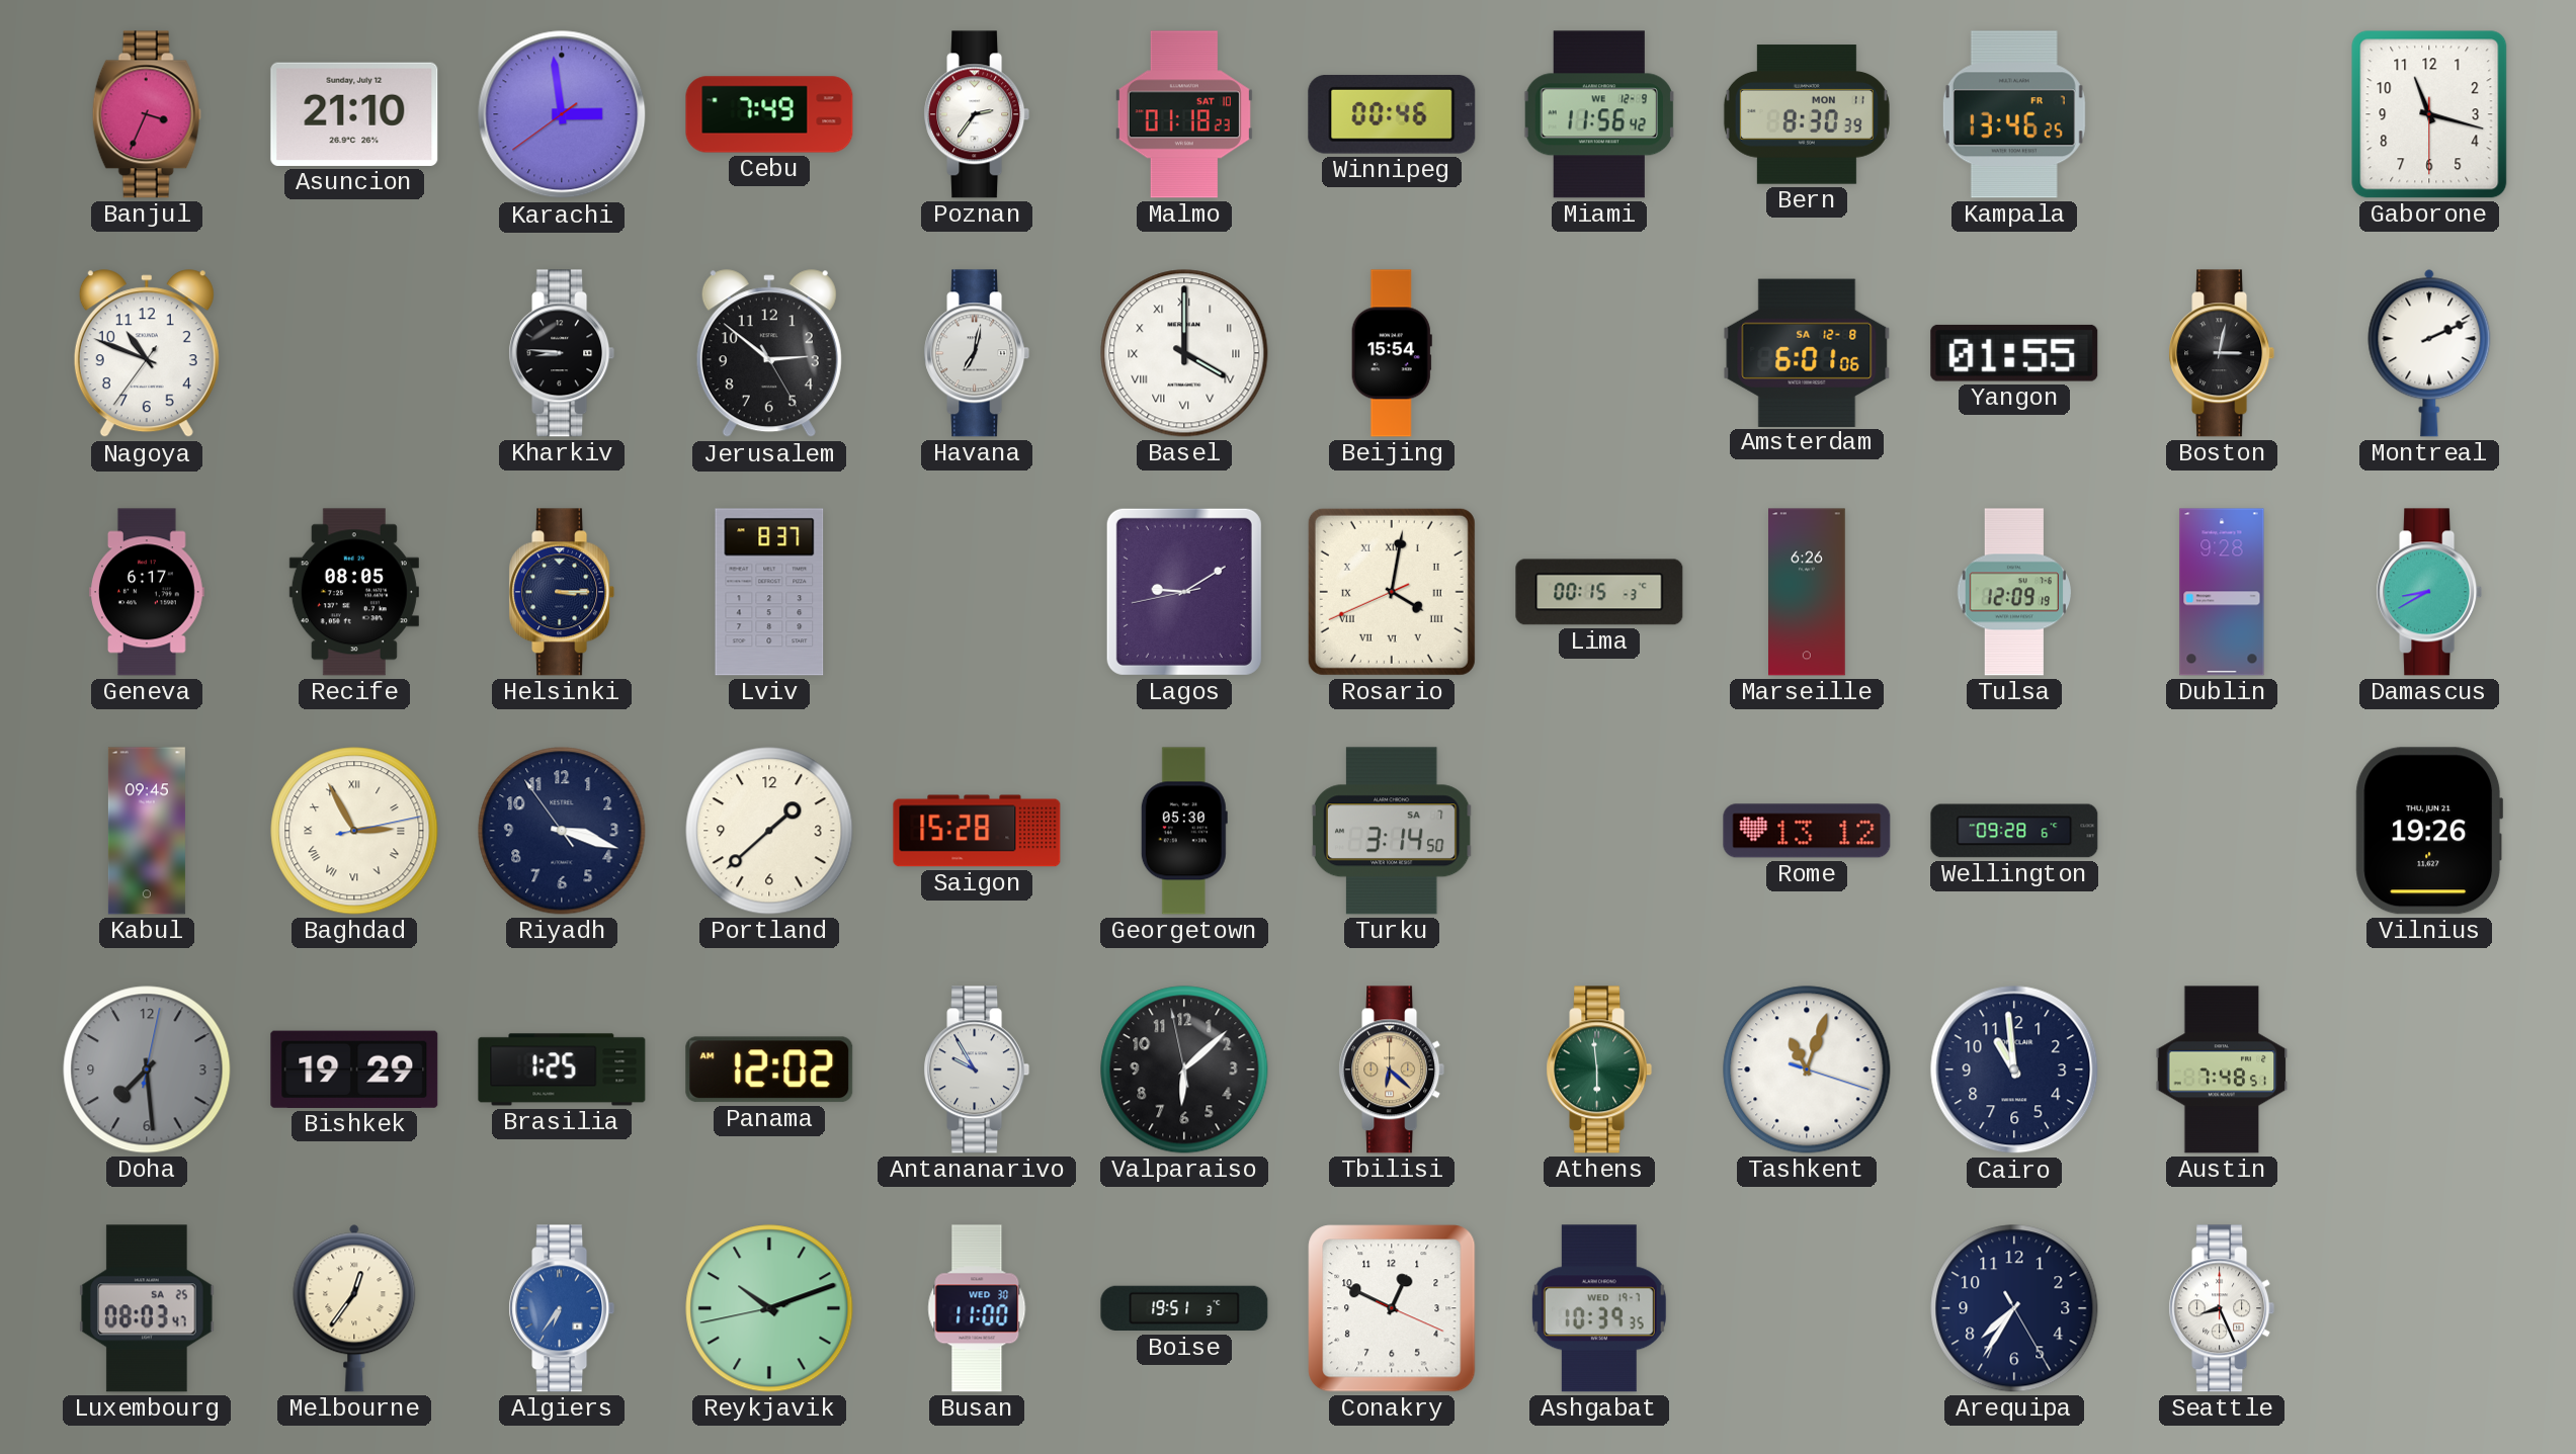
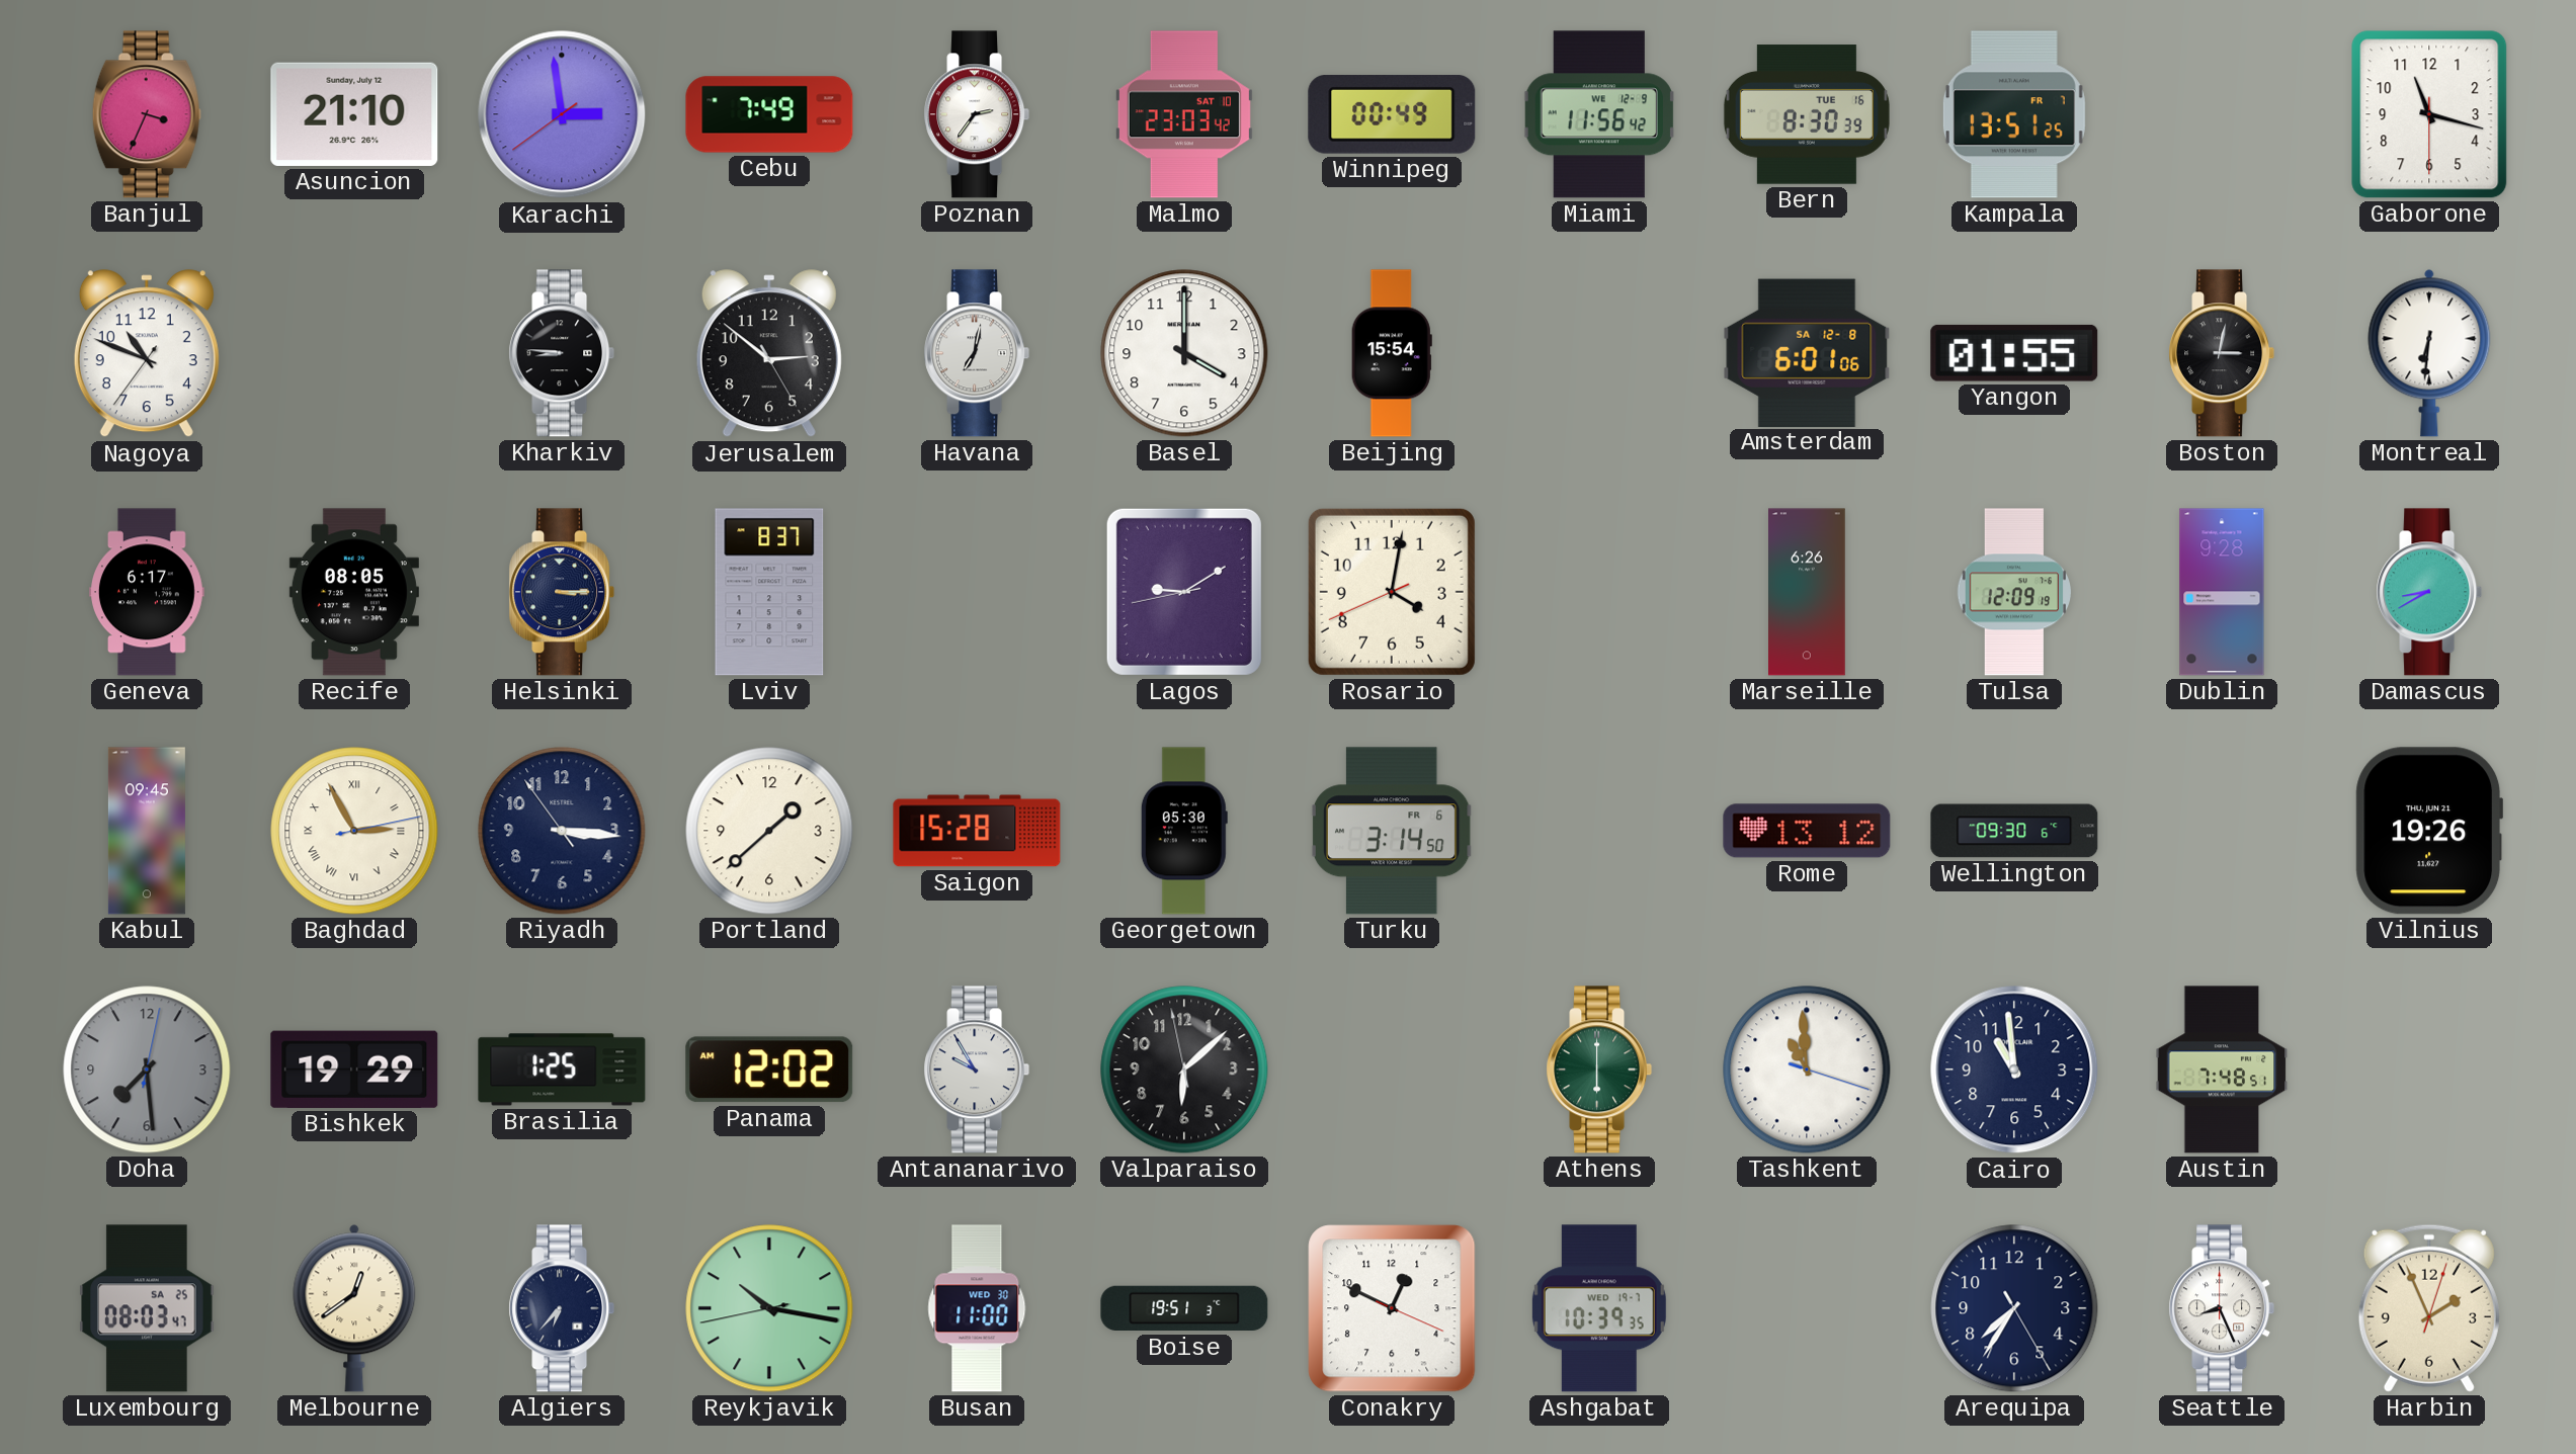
Malmo: 01:18 -> 23:03
Winnipeg: 00:46 -> 00:49
Bern date: MON 11 -> TUE 16
Kampala: 13:46 -> 13:51
Basel numerals: Roman -> Arabic
Montreal: 2:11 -> 6:31
Rosario numerals: Roman -> Arabic
Lima: 00:15 -> none
Riyadh: 3:17 -> 3:15
Turku date: SA 7 -> FR 6
Wellington: 09:28 -> 09:30
Tbilisi: 6:22 -> none
Athens: 5:59 -> 6:00
Tashkent: 11:03 -> 10:59
Melbourne: 12:36 -> 12:39
Algiers: 6:36 -> 6:37
Algiers dial: blue -> navy
Reykjavik: 10:11 -> 10:16
Harbin: none -> 1:56
